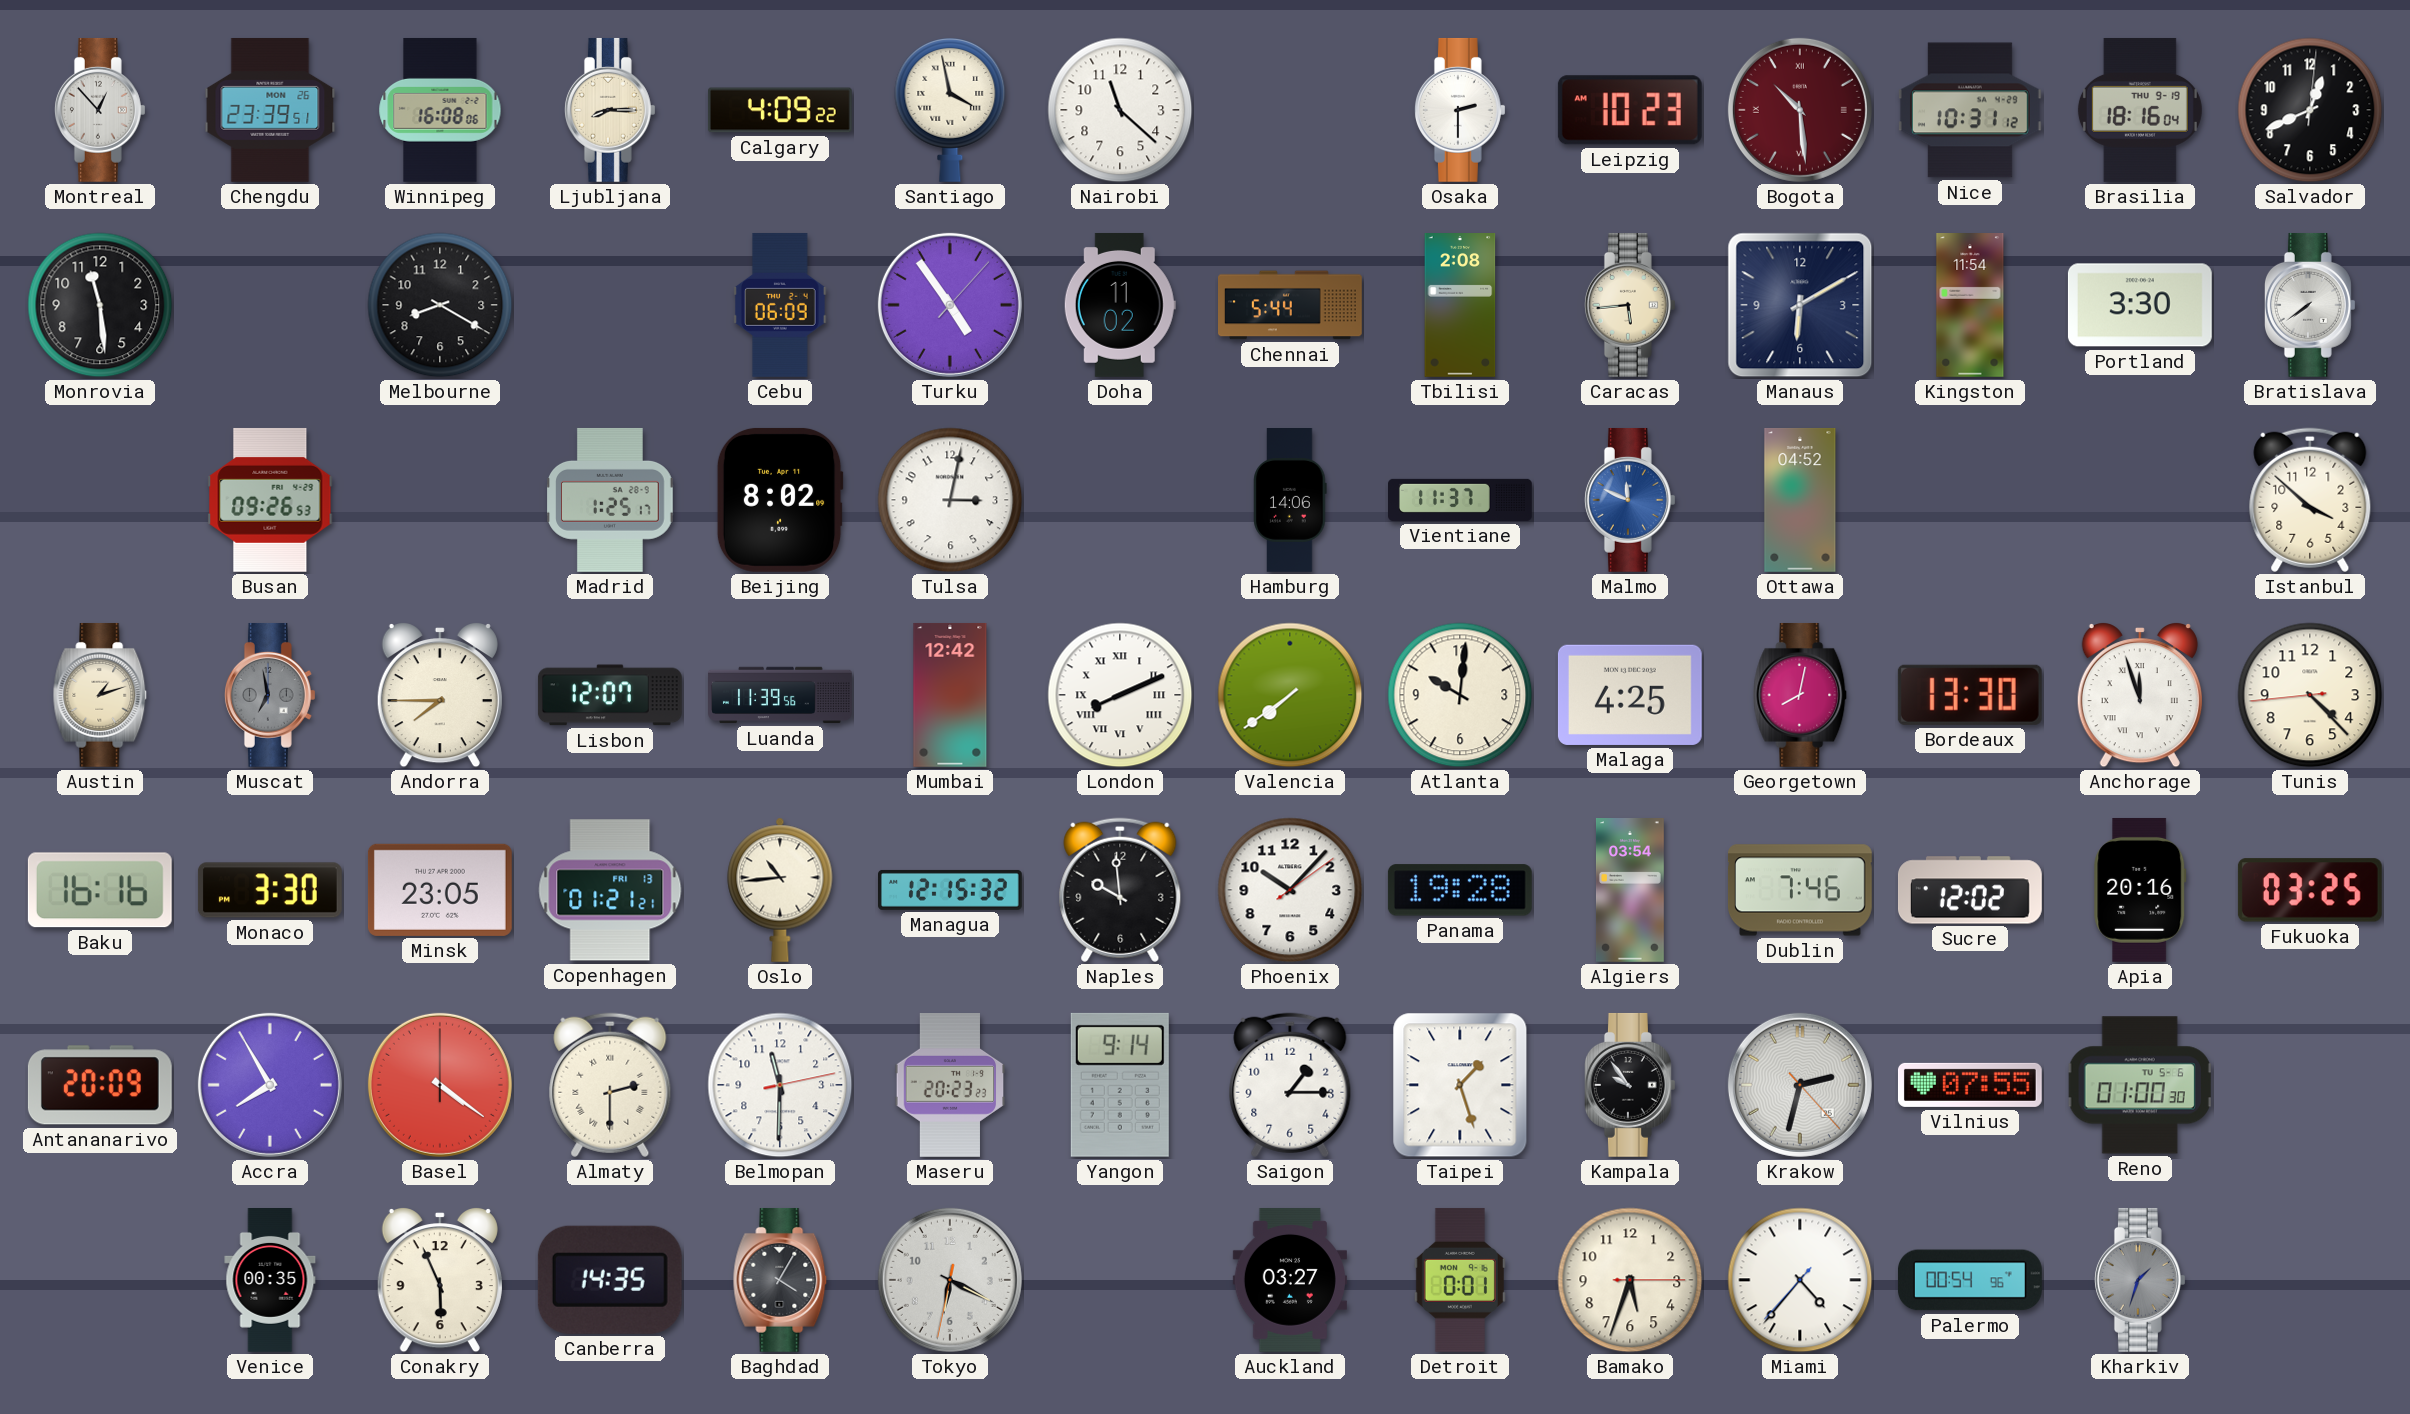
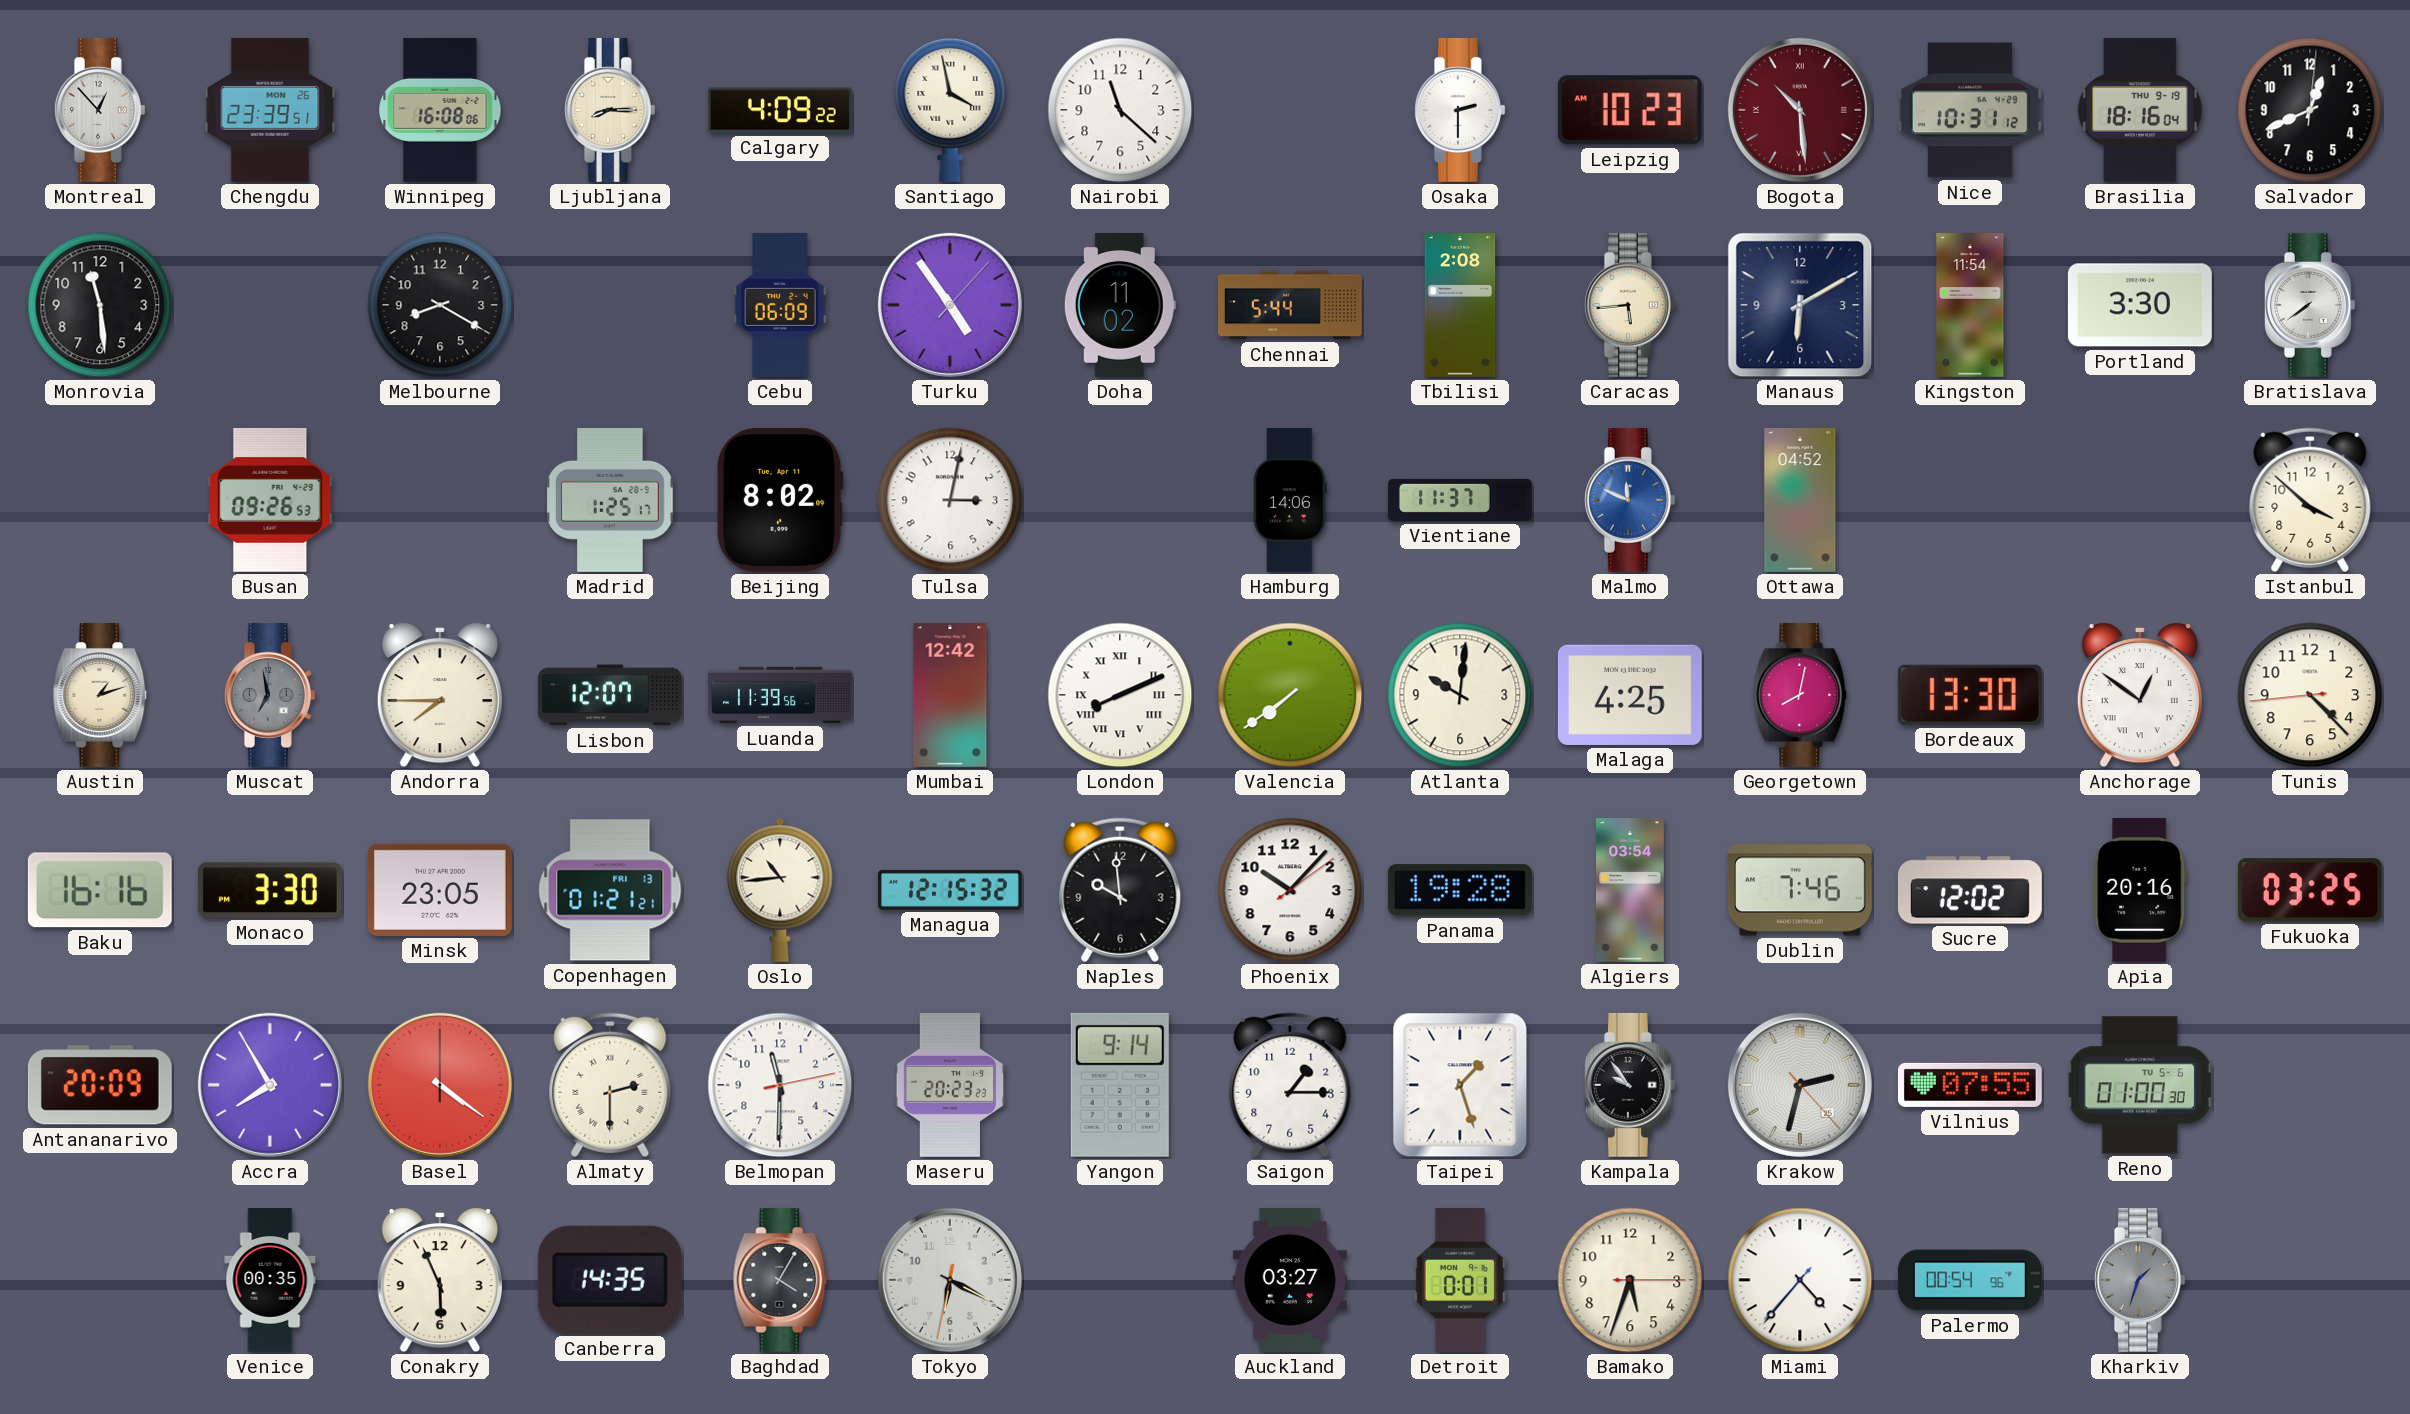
Anchorage: 11:57 -> 12:51
